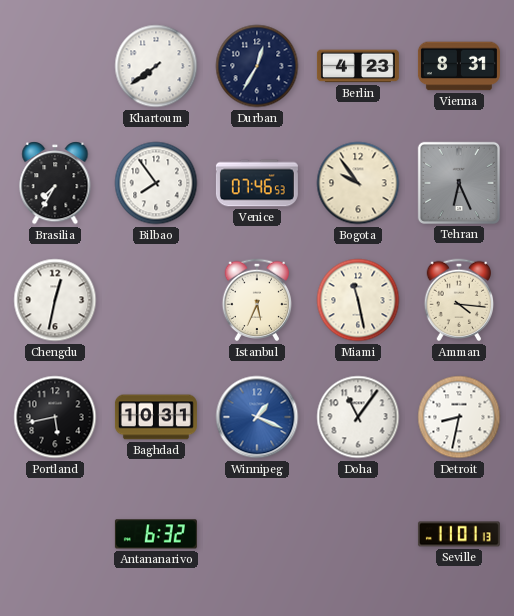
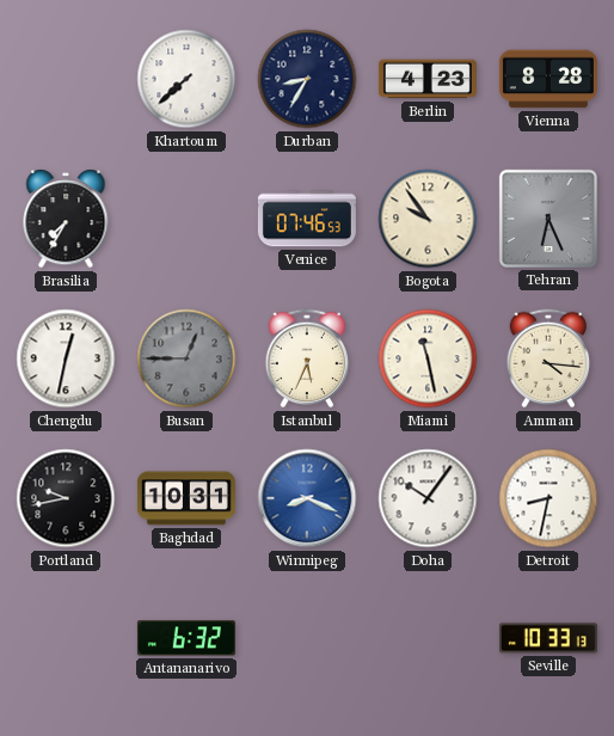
Khartoum: 7:39 -> 7:38
Durban: 12:35 -> 8:35
Vienna: 8:31 -> 8:28
Bilbao: 7:54 -> none
Busan: none -> 12:45
Portland: 5:43 -> 9:43
Winnipeg: 1:19 -> 8:19
Doha: 11:06 -> 10:06
Seville: 11:01 -> 10:33
